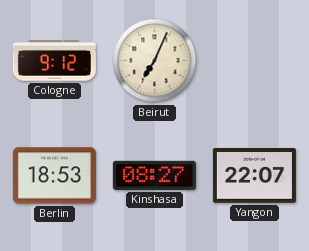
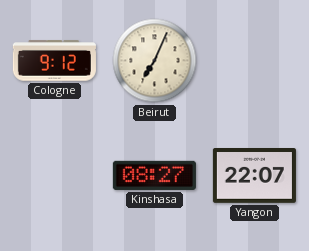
Berlin: 18:53 -> none
